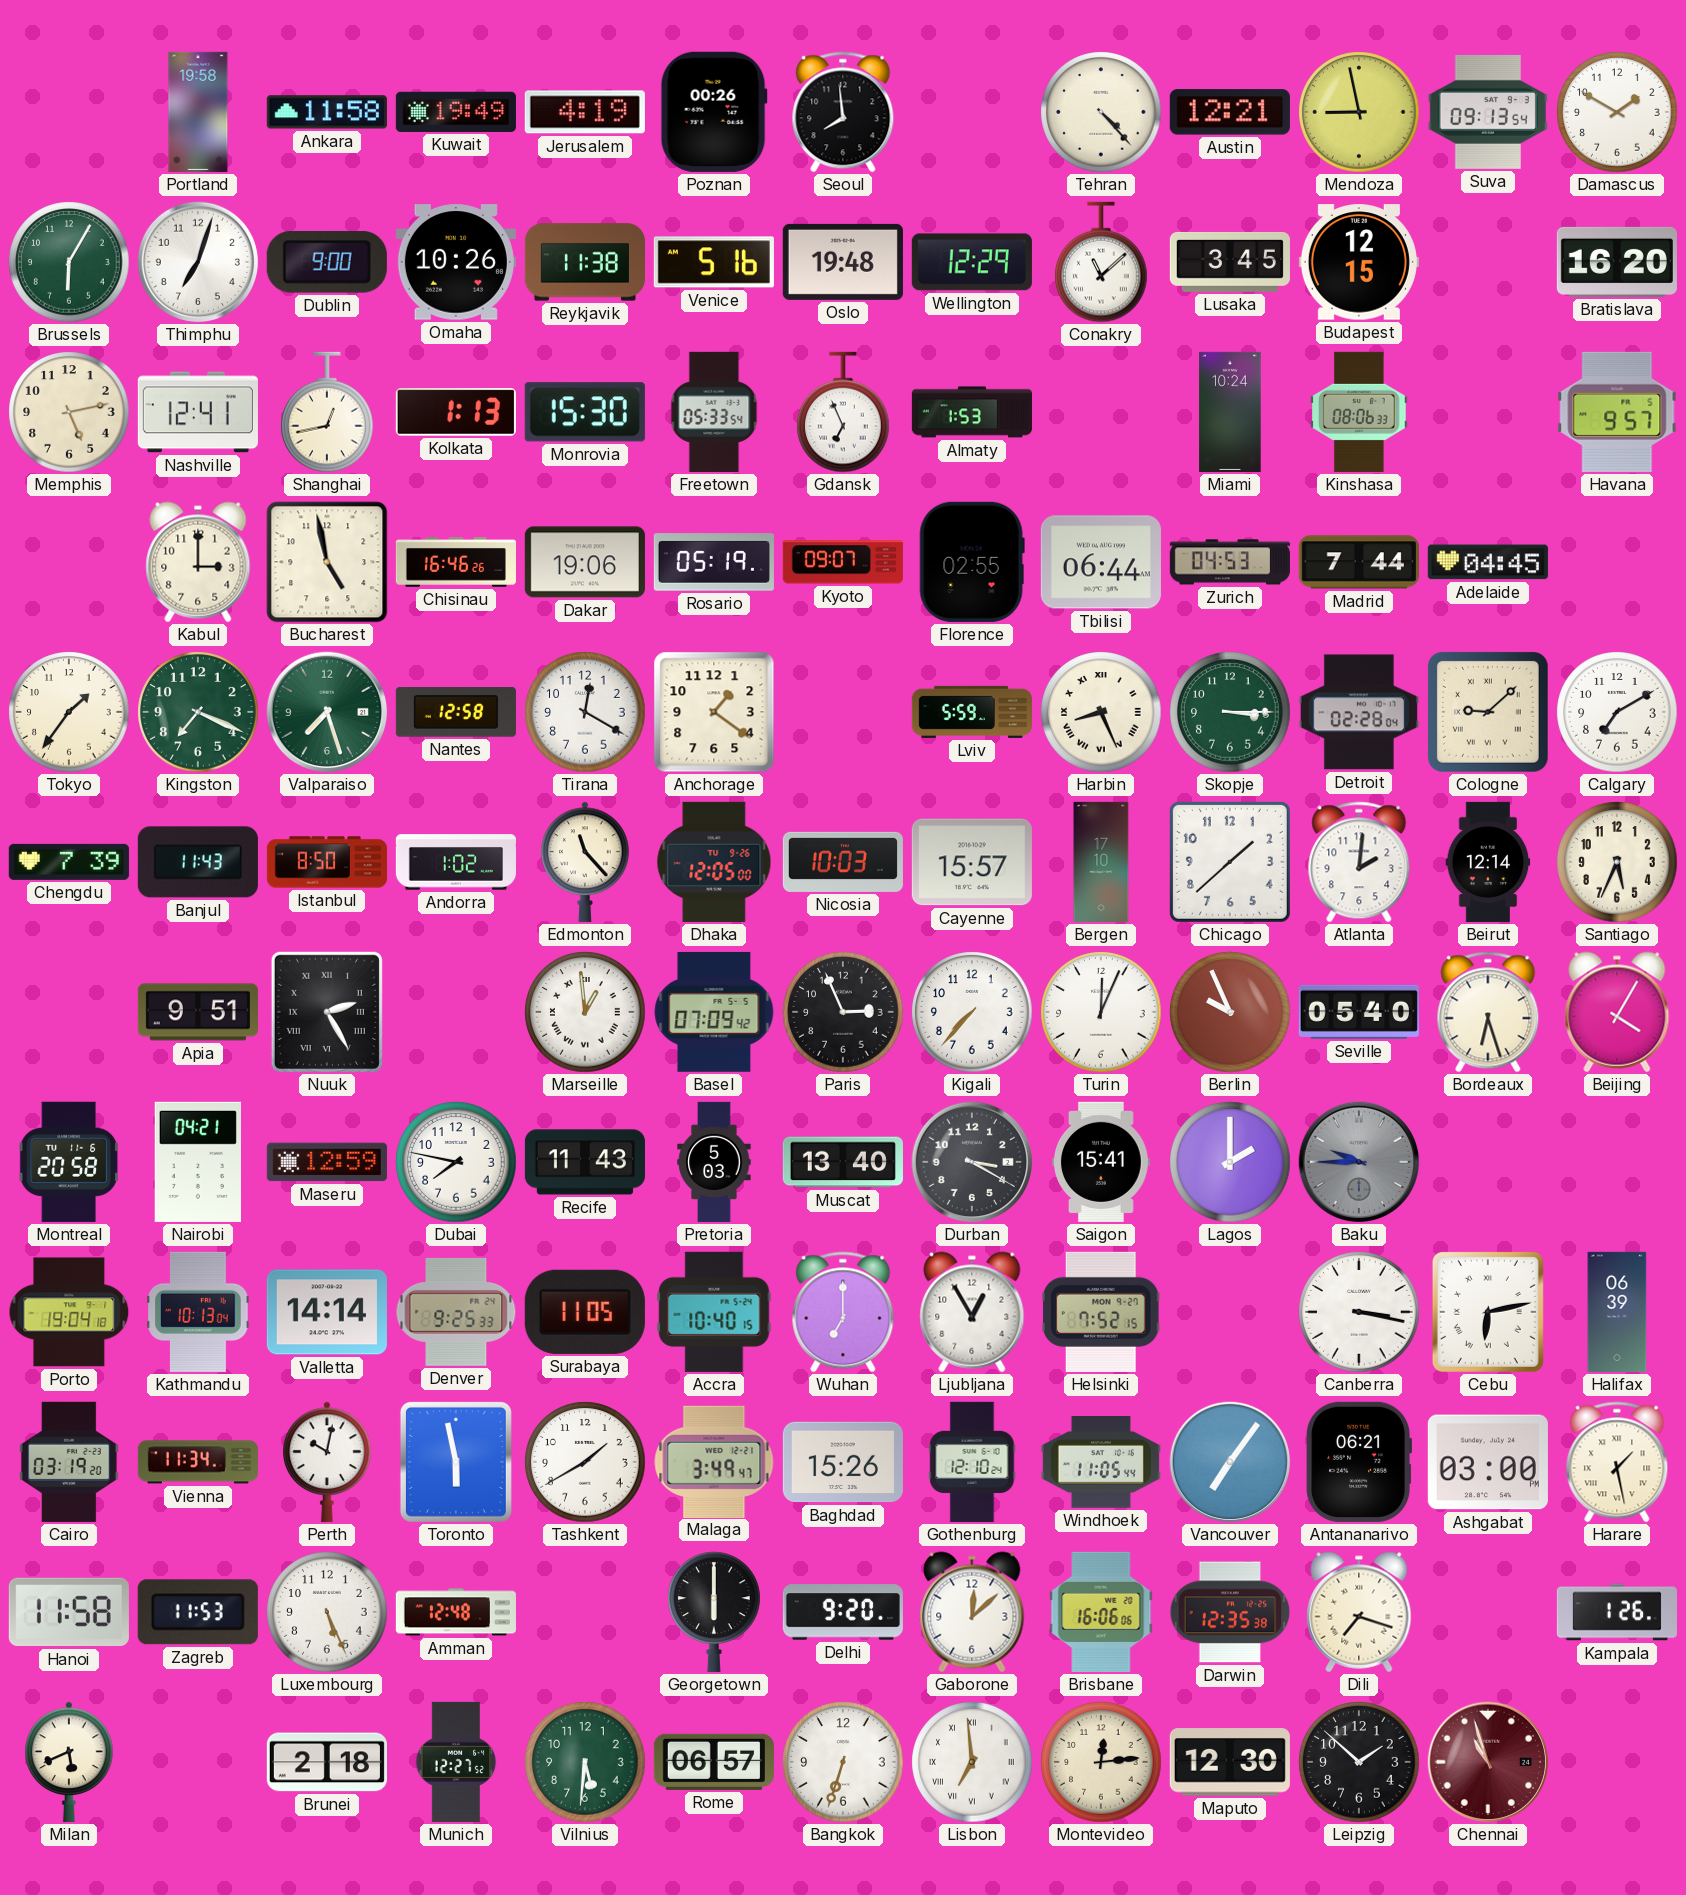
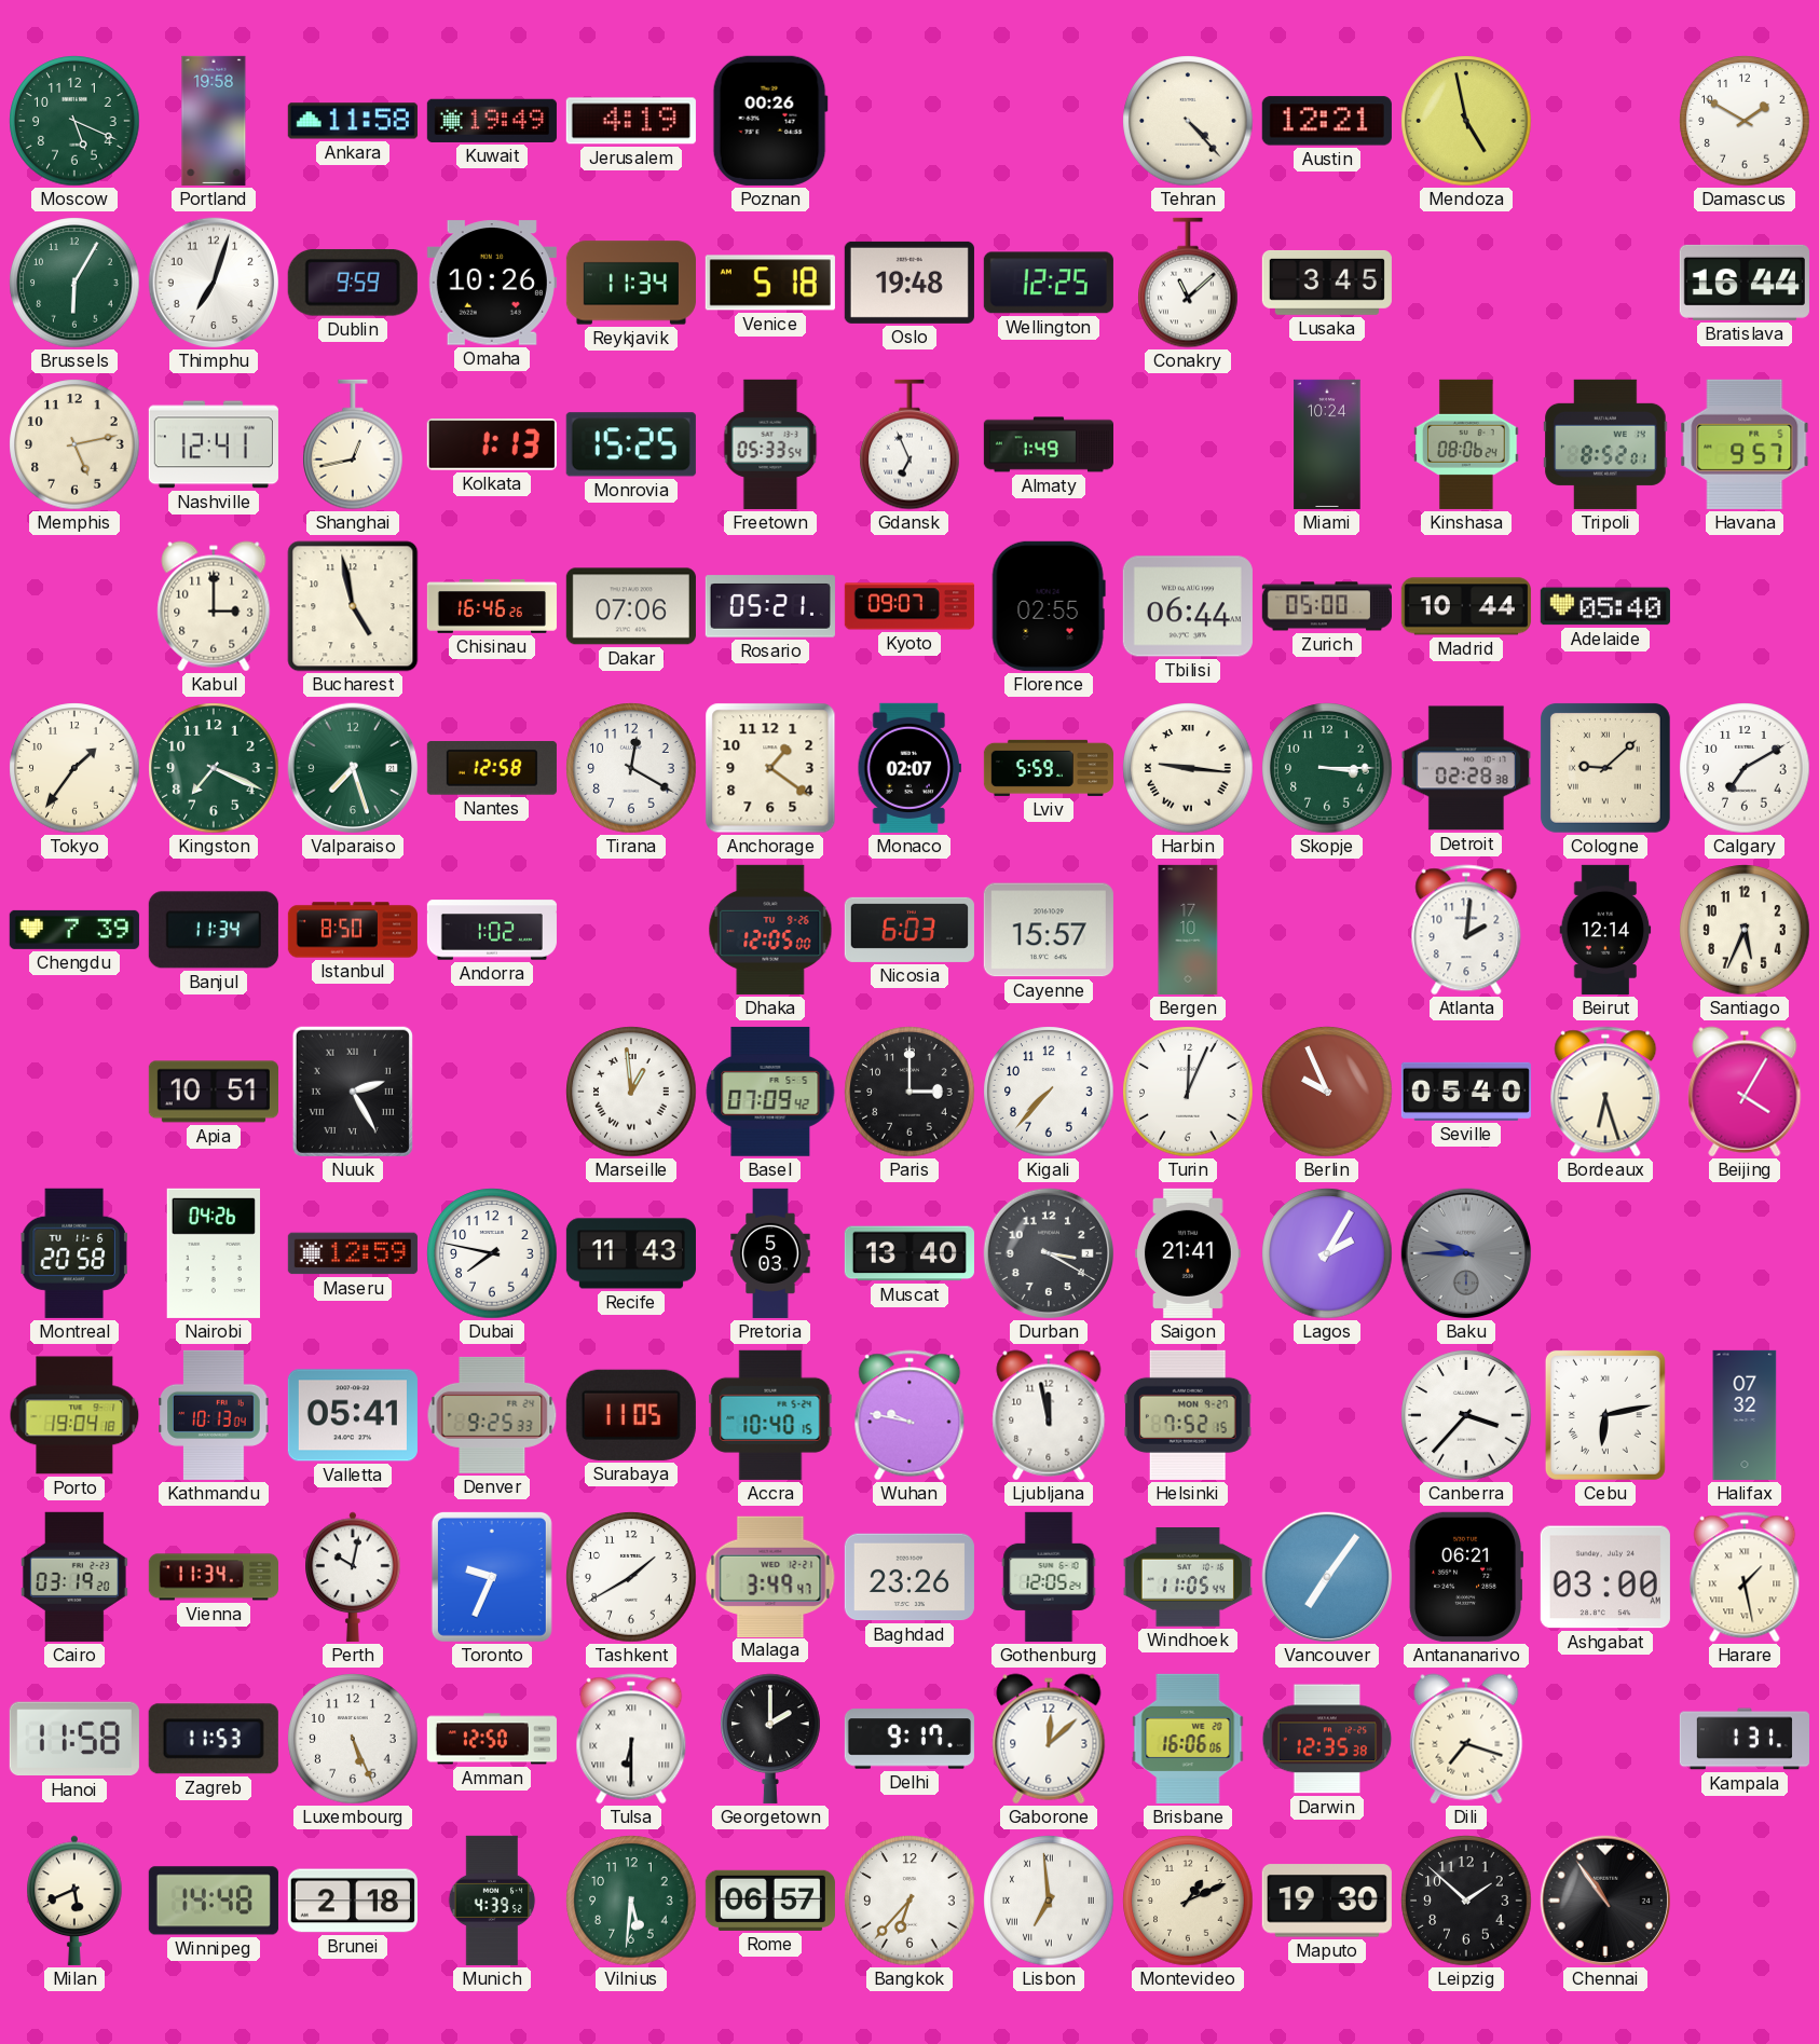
Moscow: none -> 5:19
Seoul: 7:59 -> none
Mendoza: 8:58 -> 4:58
Suva: 09:13 -> none
Dublin: 9:00 -> 9:59
Reykjavik: 11:38 -> 11:34
Venice: 5:16 -> 5:18
Wellington: 12:29 -> 12:25
Budapest: 12:15 -> none
Bratislava: 16:20 -> 16:44
Monrovia: 15:30 -> 15:25
Almaty: 1:53 -> 1:49
Kinshasa: 08:06:33 -> 08:06:24
Tripoli: none -> 8:52
Dakar: 19:06 -> 07:06
Rosario: 05:19 -> 05:21
Zurich: 04:53 -> 05:00
Madrid: 7:44 -> 10:44
Adelaide: 04:45 -> 05:40
Monaco: none -> 02:07
Harbin: 8:26 -> 9:16
Detroit: 02:28:04 -> 02:28:38
Banjul: 11:43 -> 11:34
Edmonton: 11:23 -> none
Nicosia: 10:03 -> 6:03
Chicago: 1:38 -> none
Apia: 9:51 -> 10:51
Paris: 2:56 -> 3:00
Nairobi: 04:21 -> 04:26
Saigon: 15:41 -> 21:41
Lagos: 2:00 -> 2:05
Valletta: 14:14 -> 05:41
Wuhan: 7:00 -> 9:47
Ljubljana: 12:55 -> 11:58
Canberra: 3:17 -> 3:37
Halifax: 06:39 -> 07:32
Toronto: 5:58 -> 9:34
Baghdad: 15:26 -> 23:26
Gothenburg: 12:10 -> 12:05
Ashgabat: 03:00 PM -> 03:00 AM
Amman: 12:48 -> 12:50
Tulsa: none -> 6:30
Georgetown: 6:00 -> 2:00
Delhi: 9:20 -> 9:17
Kampala: 1:26 -> 1:31
Winnipeg: none -> 14:48
Munich: 12:27 -> 4:39
Bangkok: 6:33 -> 6:37
Montevideo: 12:14 -> 1:11
Maputo: 12:30 -> 19:30
Chennai: 10:57 -> 10:54
Chennai dial: burgundy -> black
